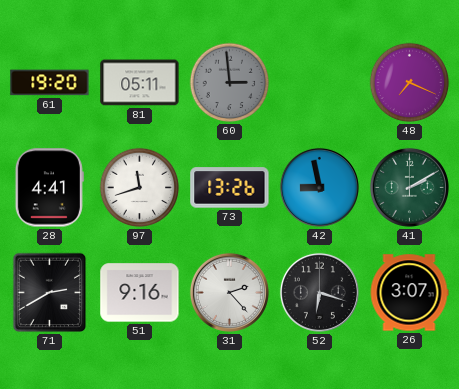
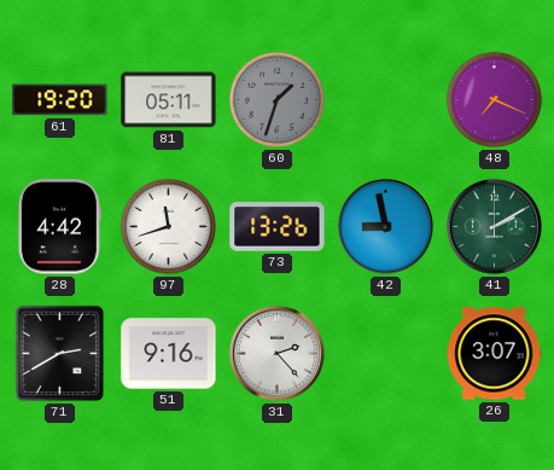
60: 2:59 -> 1:33
28: 4:41 -> 4:42
52: 6:18 -> none
